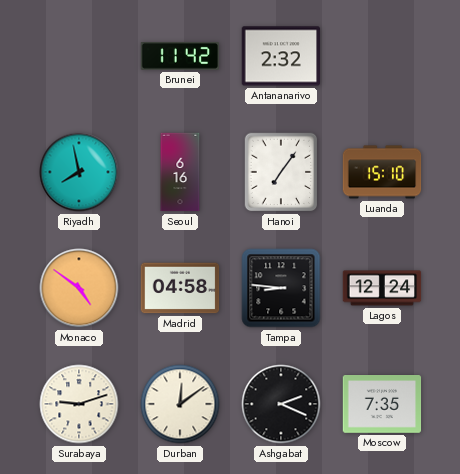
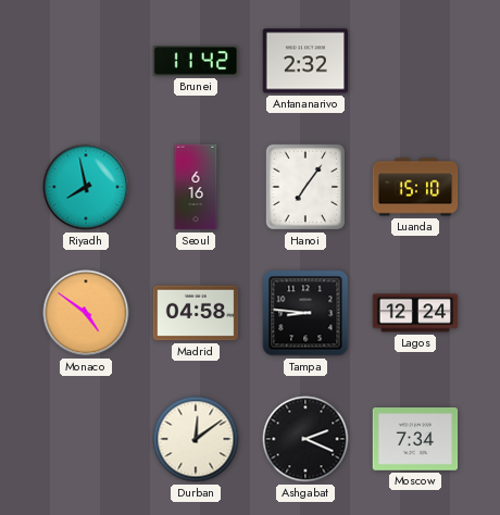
Surabaya: 9:12 -> none
Moscow: 7:35 -> 7:34
